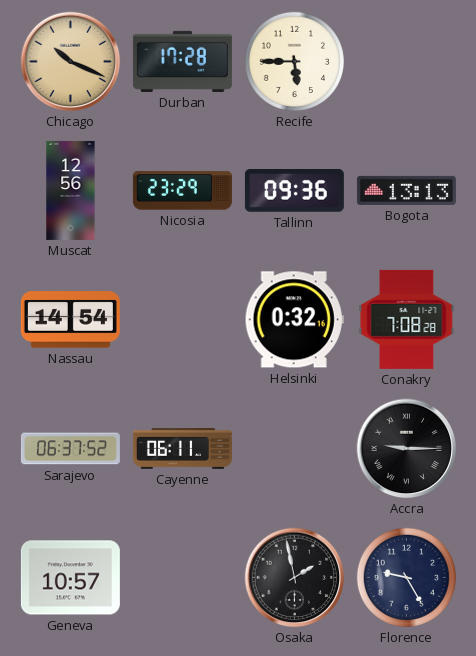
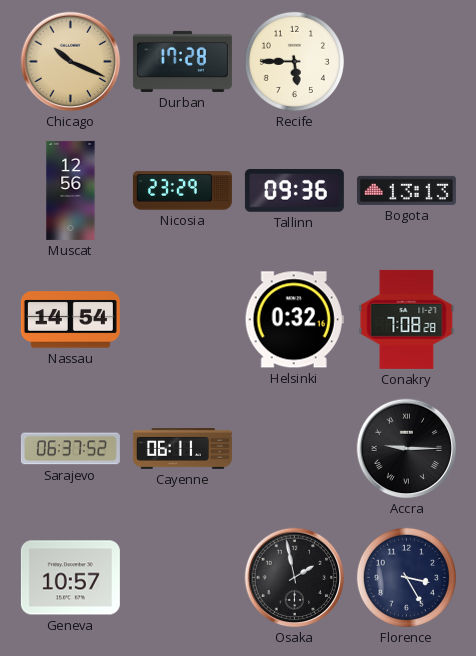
Florence: 9:25 -> 3:25
